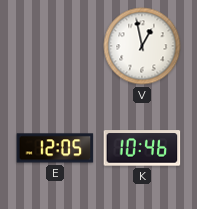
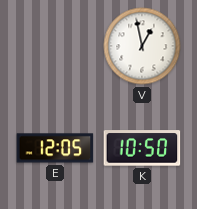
K: 10:46 -> 10:50
